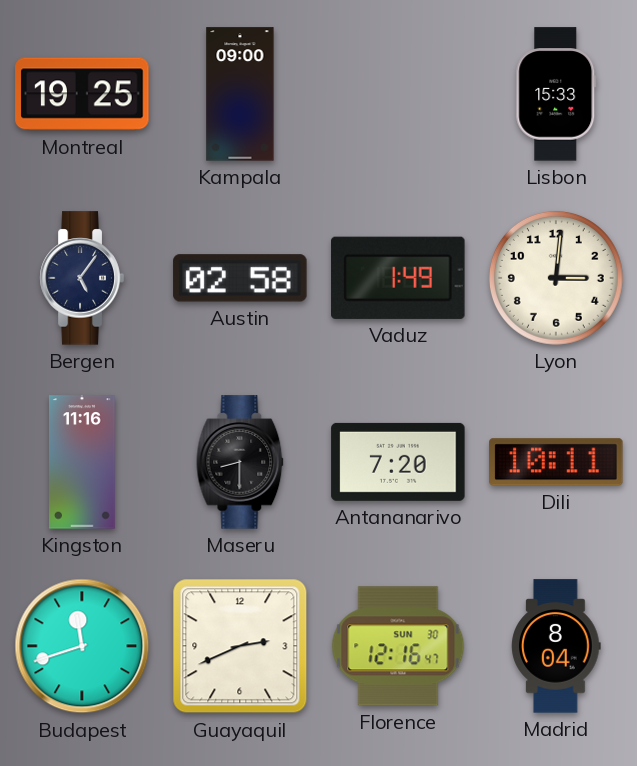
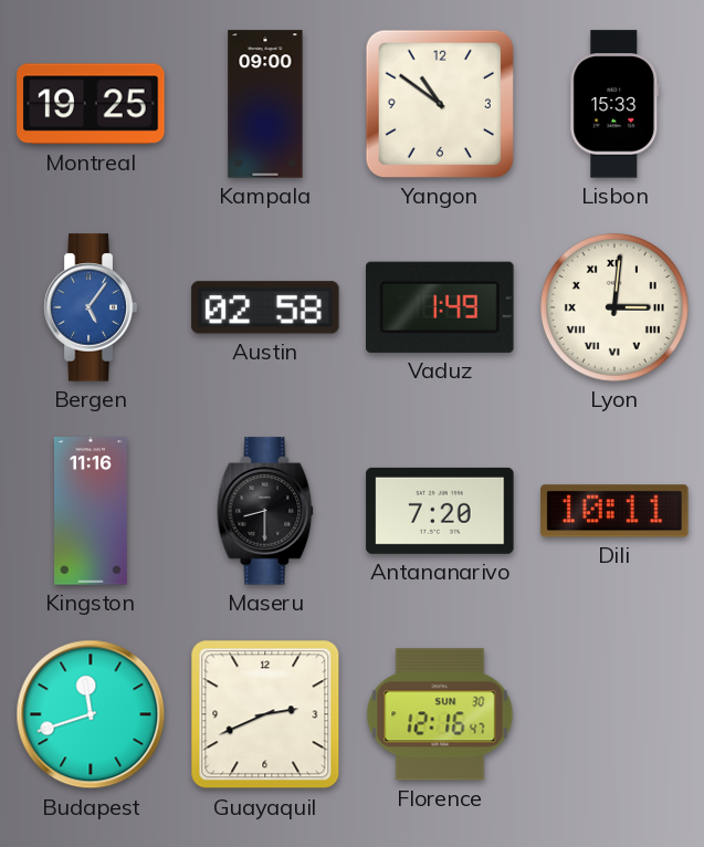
Yangon: none -> 10:51
Bergen dial: navy -> blue
Lyon numerals: Arabic -> Roman
Madrid: 8:04 -> none
